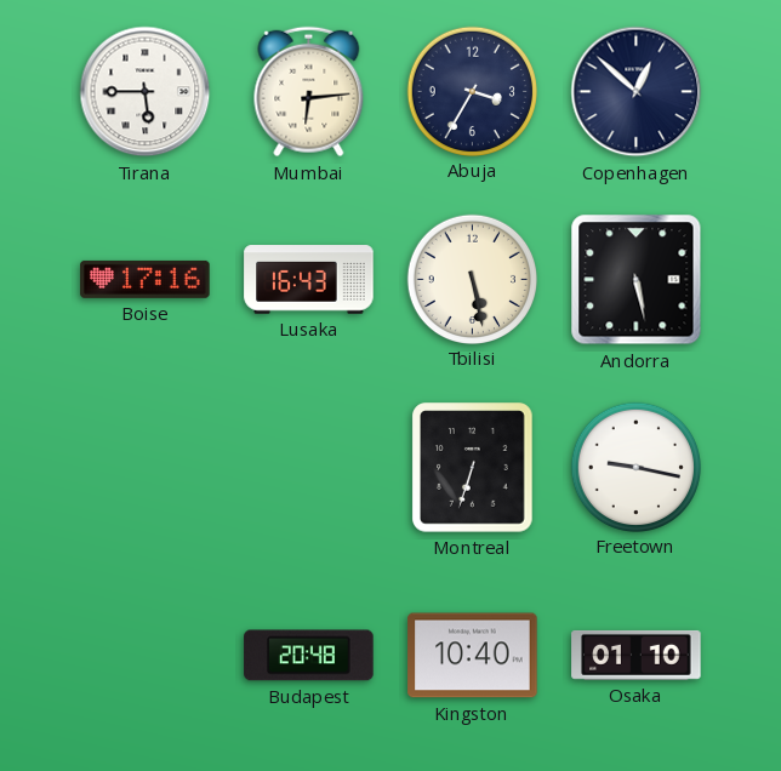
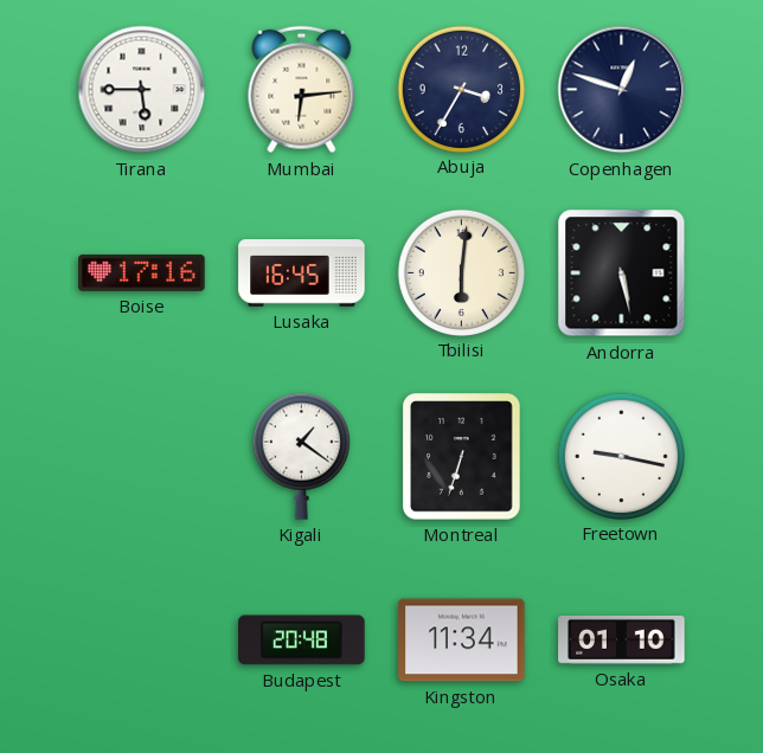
Copenhagen: 12:52 -> 12:48
Lusaka: 16:43 -> 16:45
Tbilisi: 5:28 -> 6:01
Kigali: none -> 1:21
Kingston: 10:40 -> 11:34
